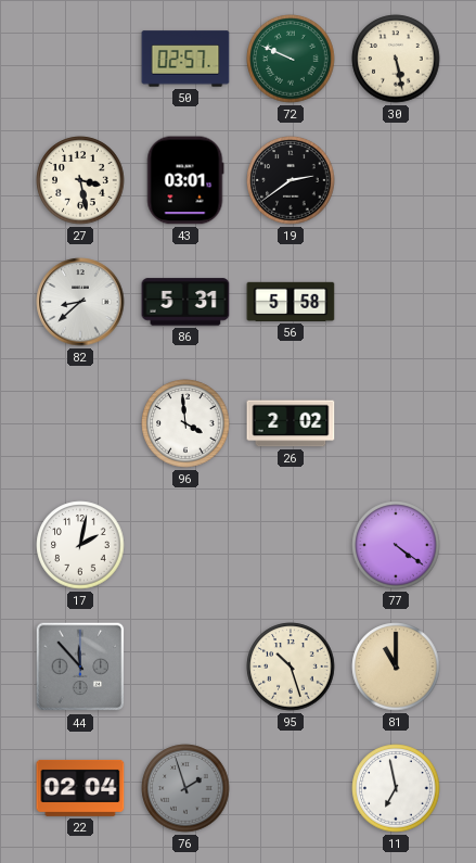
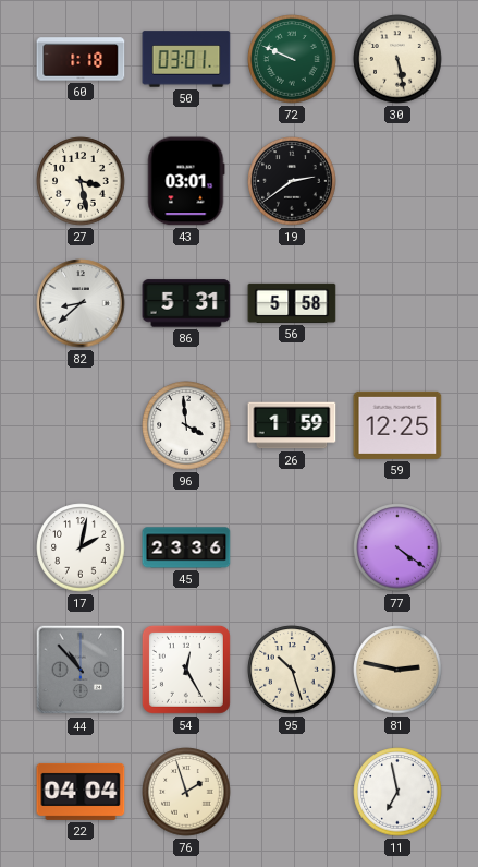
60: none -> 1:18
50: 02:57 -> 03:01
26: 2:02 -> 1:59
59: none -> 12:25
45: none -> 23:36
44: 11:53 -> 10:53
54: none -> 12:25
81: 11:00 -> 2:47
22: 02:04 -> 04:04
76 dial: grey -> cream
